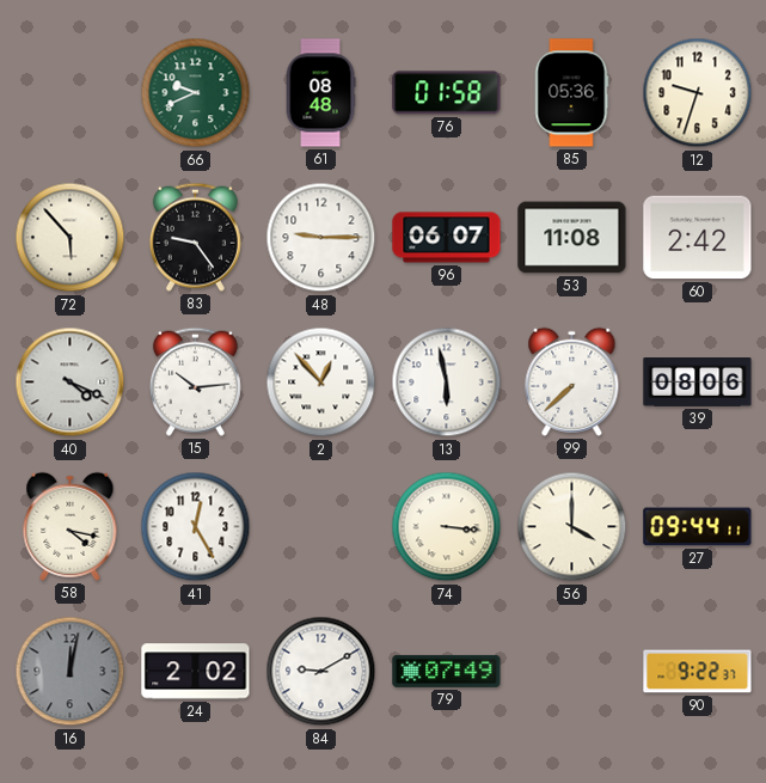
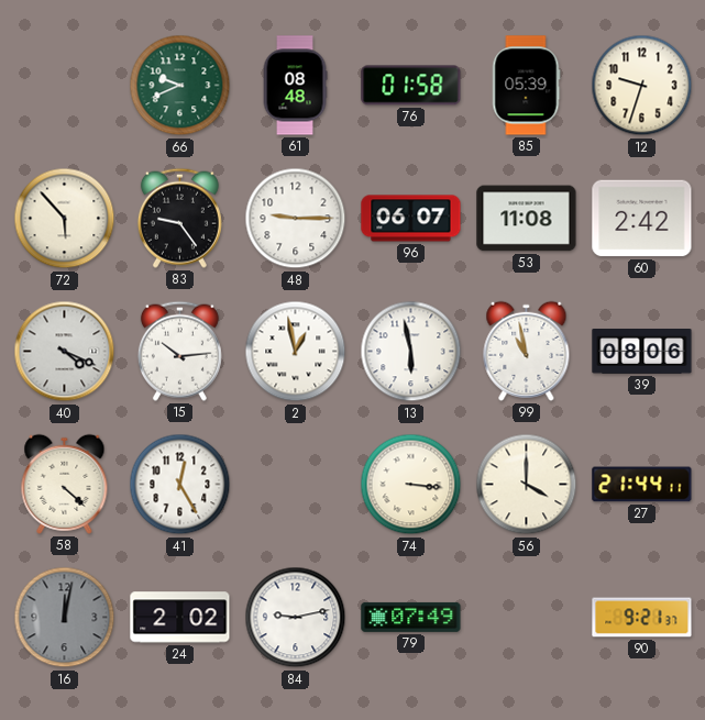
85: 05:36 -> 05:39
2: 12:53 -> 12:58
99: 7:38 -> 10:58
58: 4:17 -> 4:22
27: 09:44 -> 21:44
84: 9:10 -> 9:13
90: 9:22 -> 9:21
